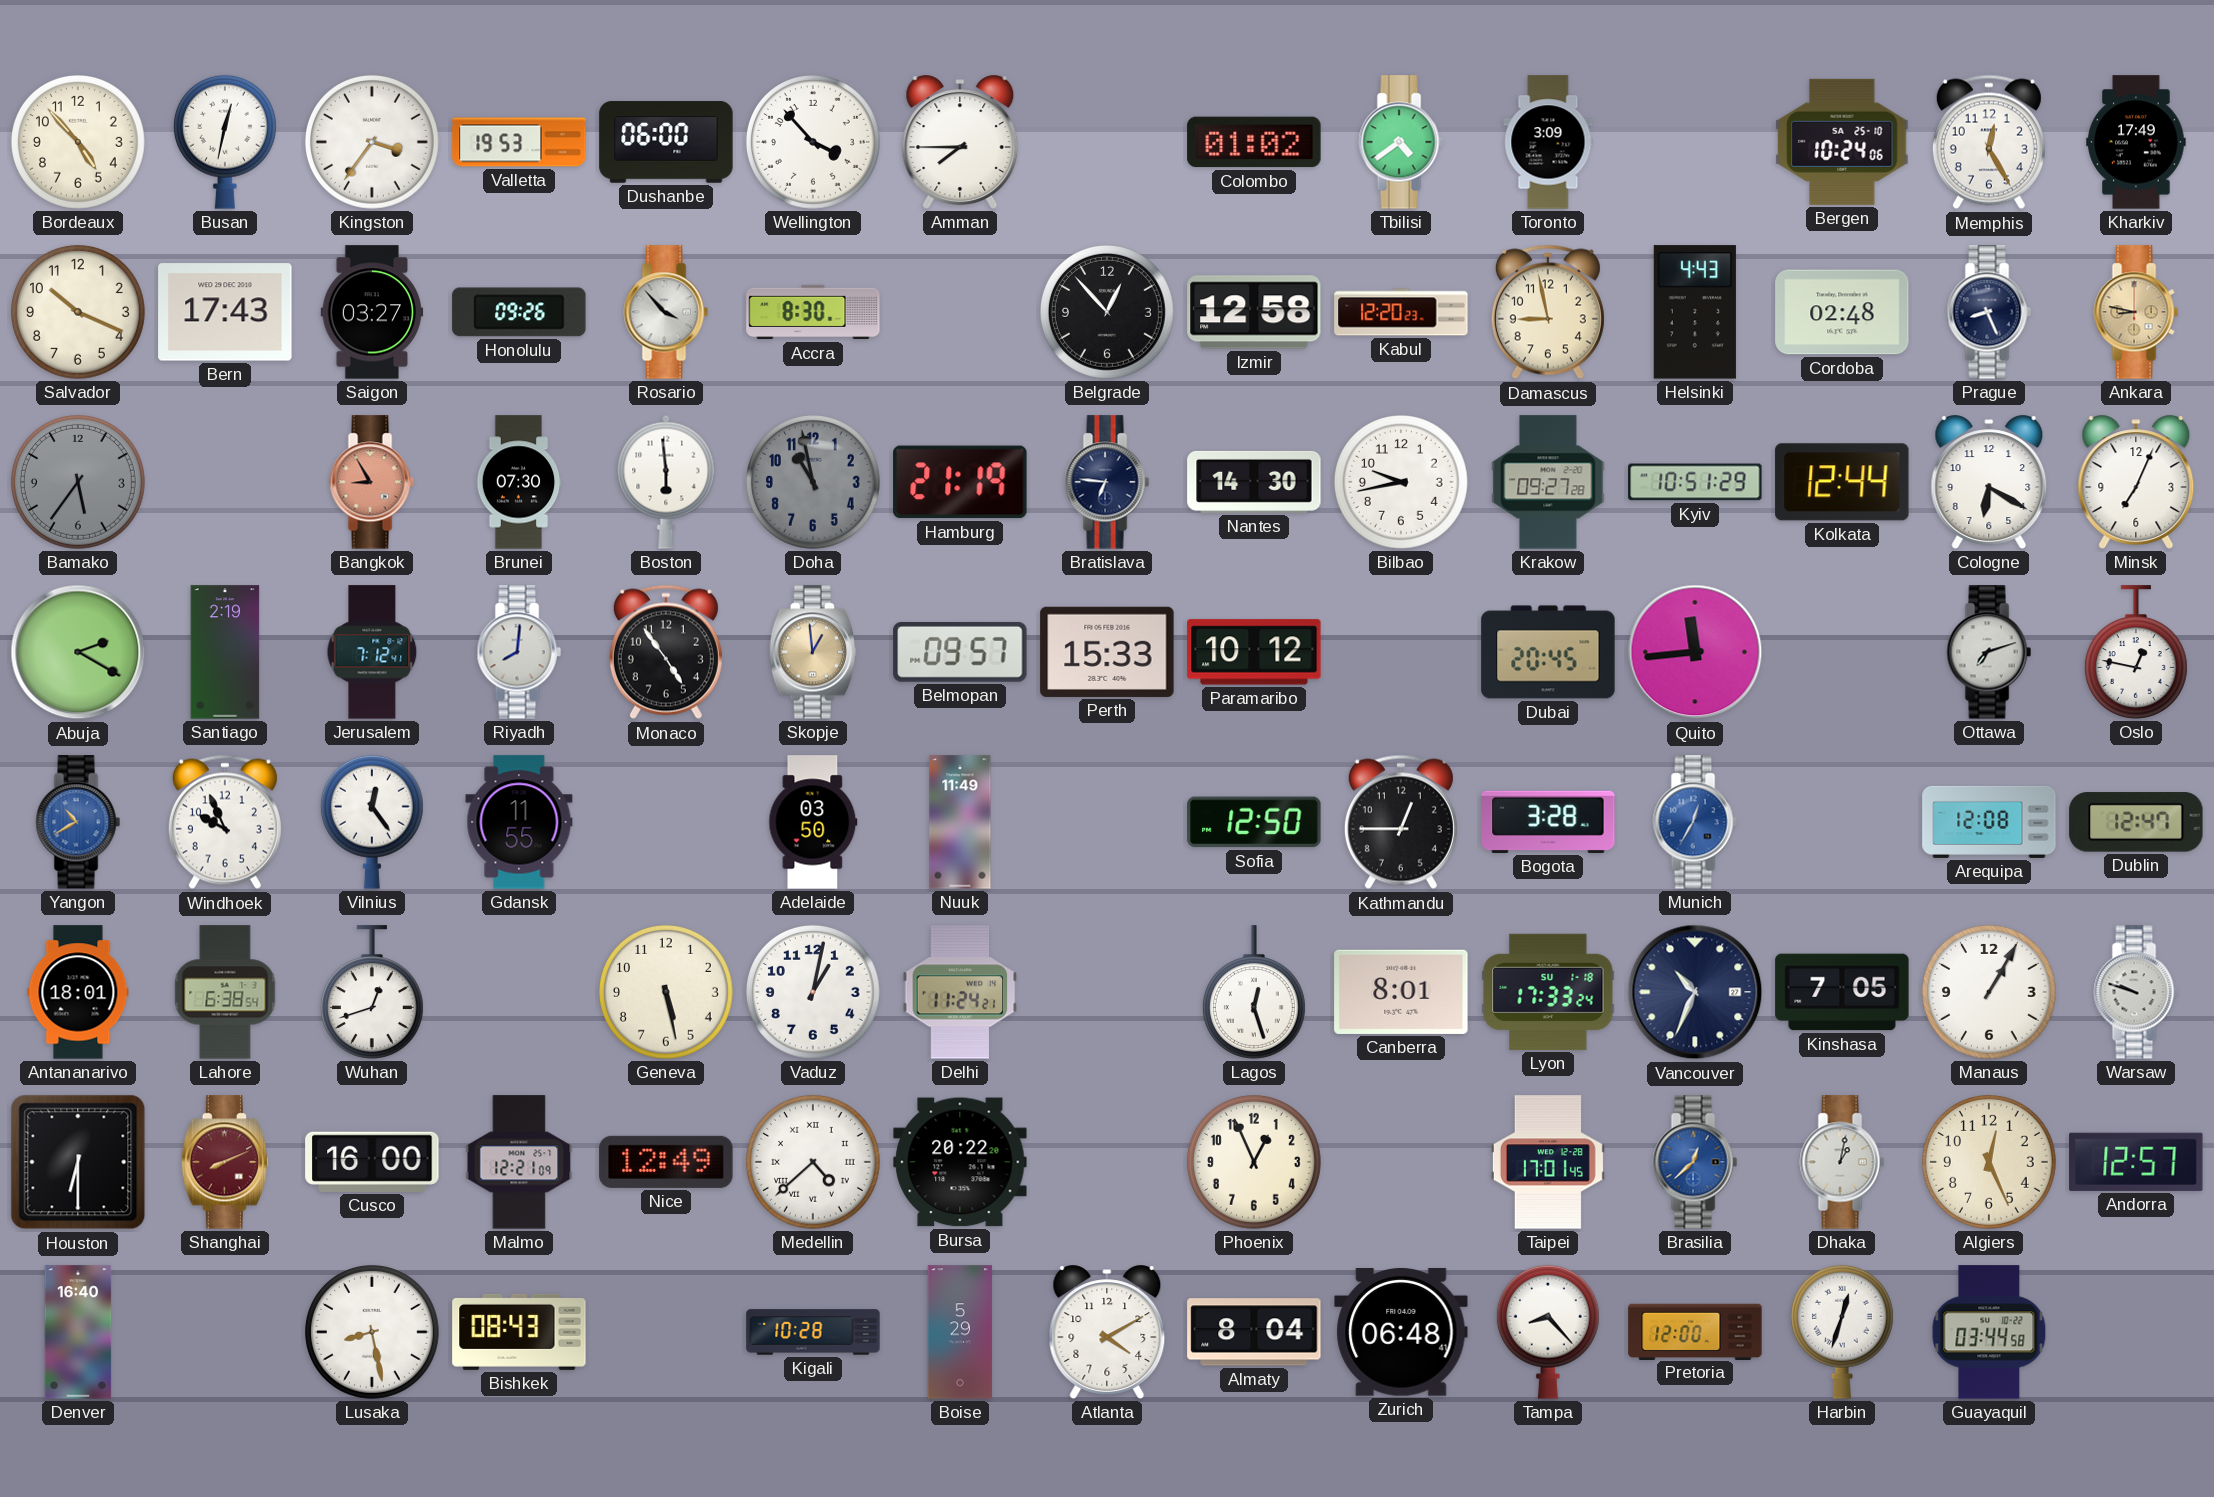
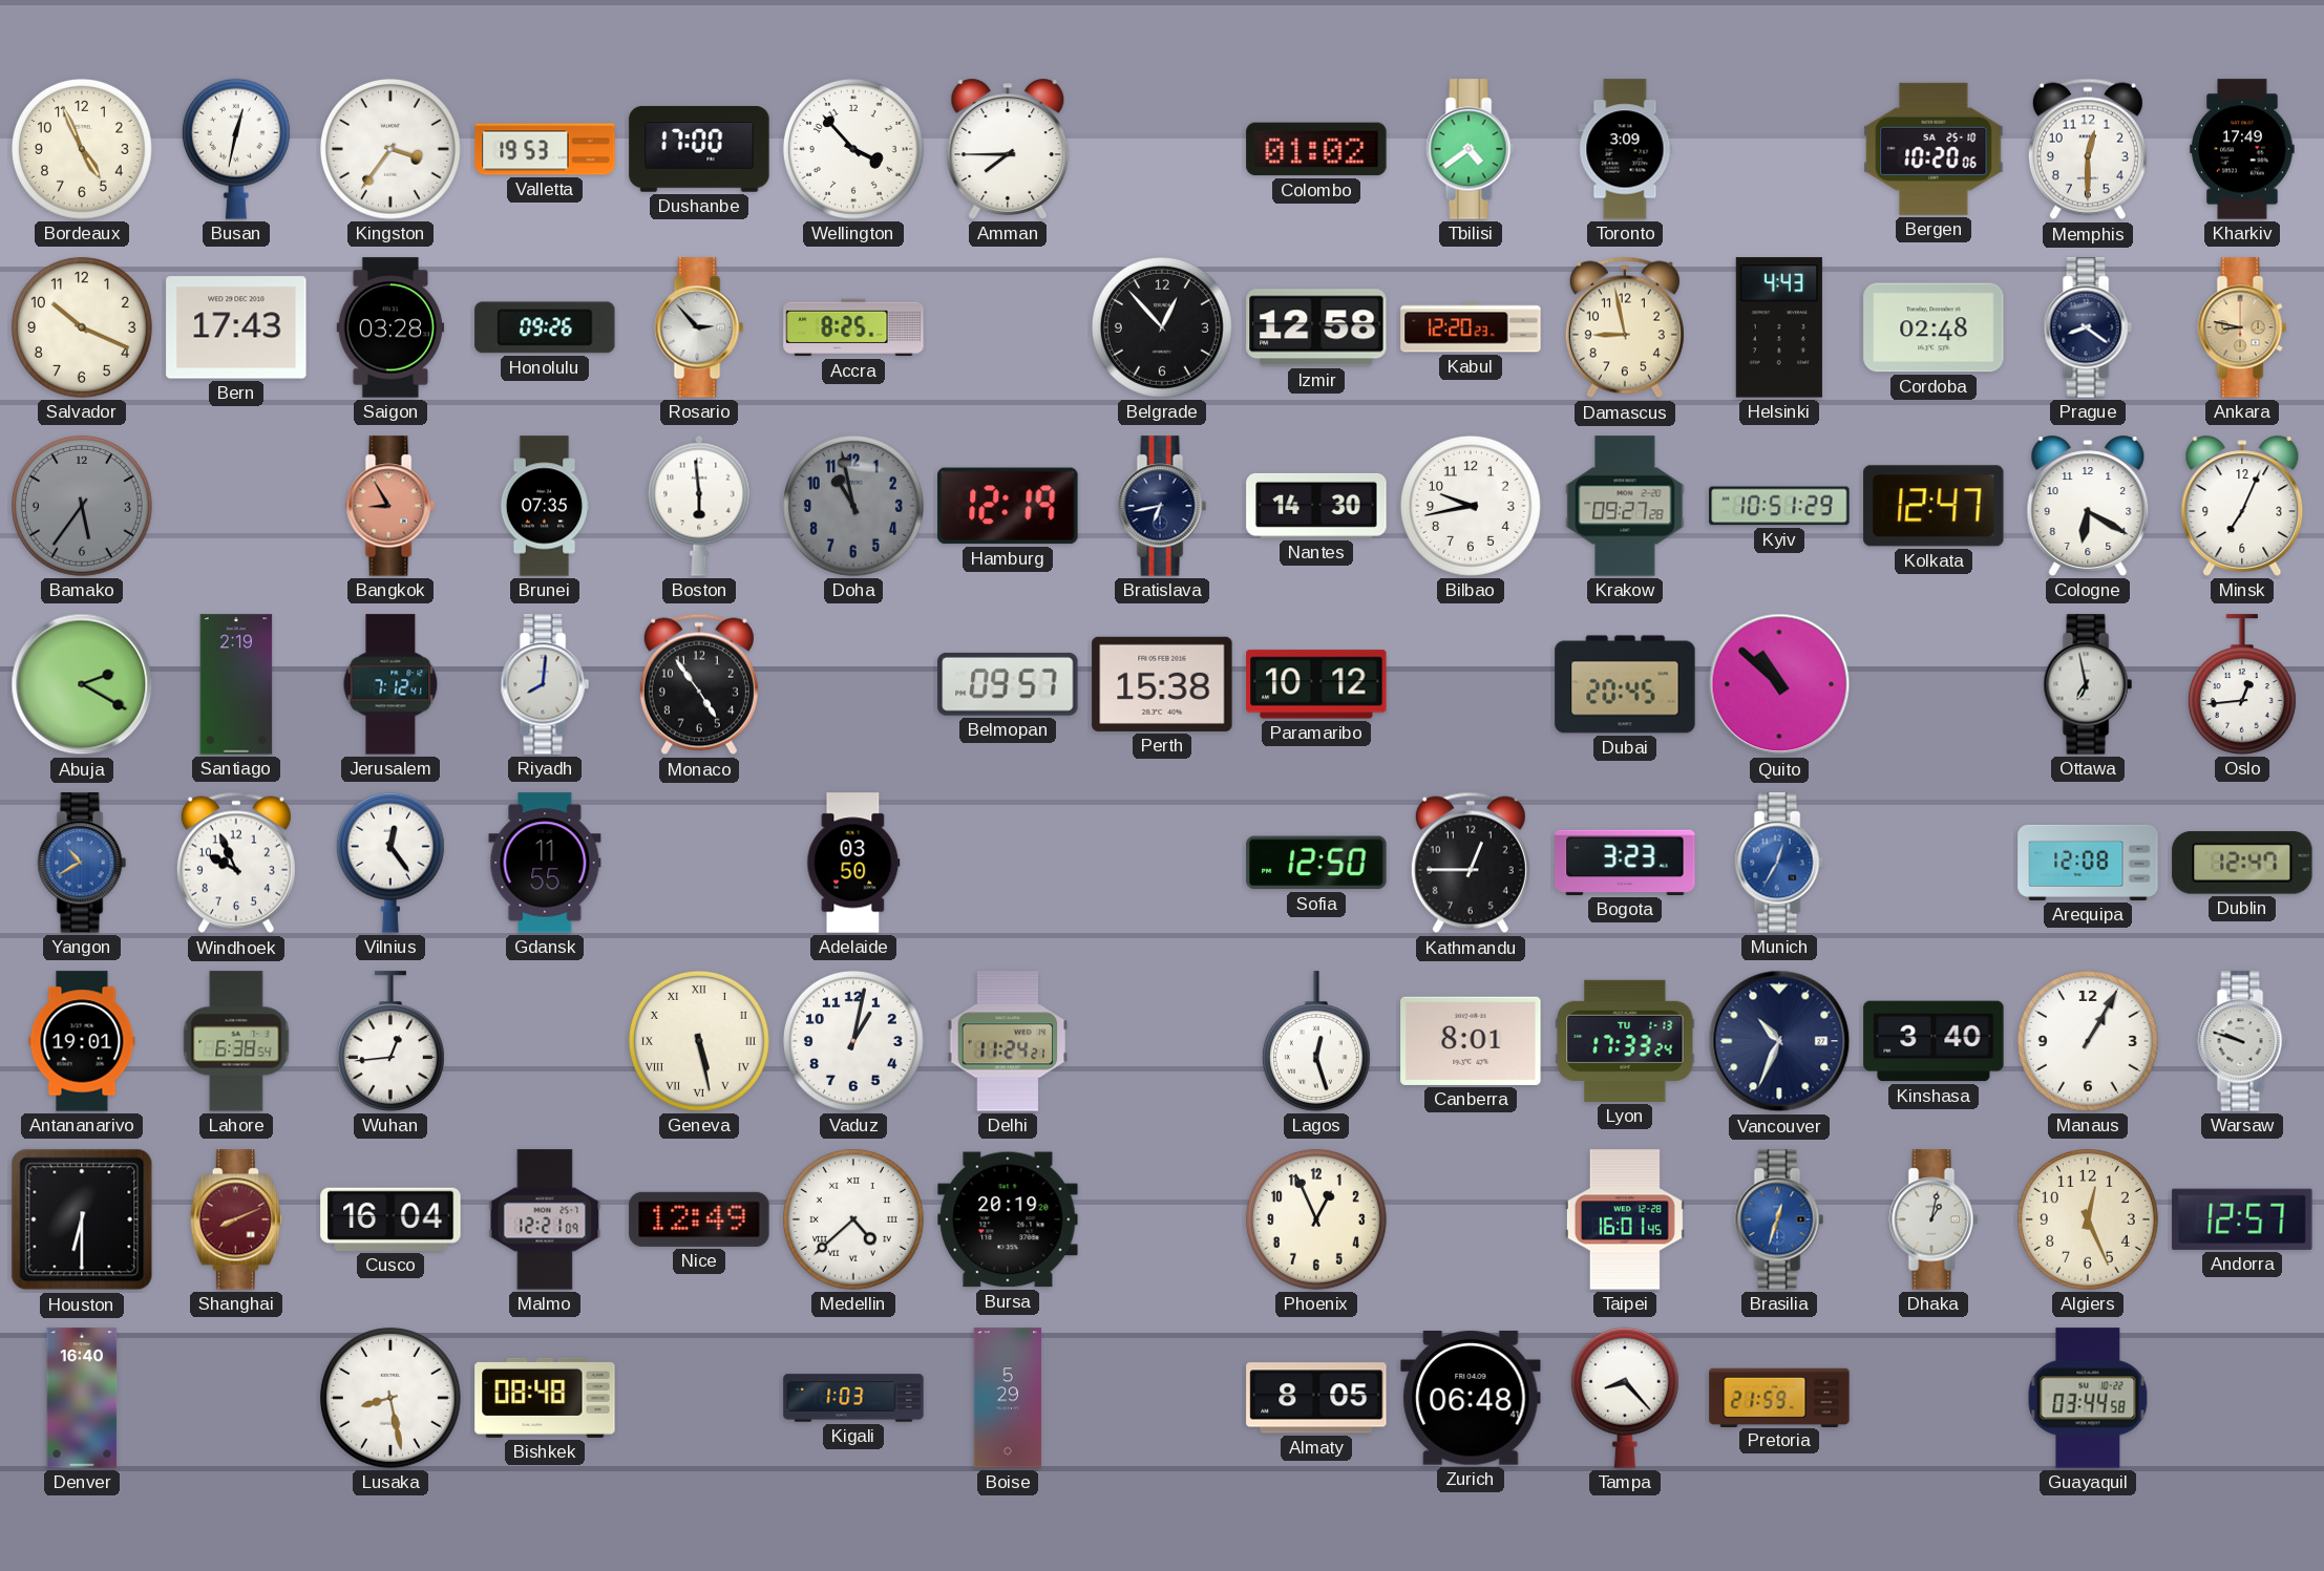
Bordeaux: 4:53 -> 4:56
Dushanbe: 06:00 -> 17:00
Bergen: 10:24 -> 10:20
Memphis: 12:25 -> 12:30
Saigon: 03:27 -> 03:28
Rosario: 3:53 -> 2:53
Accra: 8:30 -> 8:25
Prague: 8:26 -> 8:21
Brunei: 07:30 -> 07:35
Hamburg: 21:19 -> 12:19
Bratislava: 6:46 -> 6:43
Kolkata: 12:44 -> 12:47
Skopje: 12:59 -> none
Perth: 15:33 -> 15:38
Quito: 11:44 -> 10:52
Ottawa: 7:12 -> 6:58
Oslo: 12:47 -> 12:44
Nuuk: 11:49 -> none
Bogota: 3:28 -> 3:23
Antananarivo: 18:01 -> 19:01
Wuhan: 12:42 -> 12:44
Geneva numerals: Arabic -> Roman
Lyon date: SU 1-18 -> TU 1-13
Kinshasa: 7:05 -> 3:40
Cusco: 16:00 -> 16:04
Bursa: 20:22 -> 20:19
Taipei: 17:01 -> 16:01
Brasilia: 12:38 -> 12:33
Bishkek: 08:43 -> 08:48
Kigali: 10:28 -> 1:03
Atlanta: 4:10 -> none
Almaty: 8:04 -> 8:05
Pretoria: 12:00 -> 21:59
Harbin: 12:33 -> none
